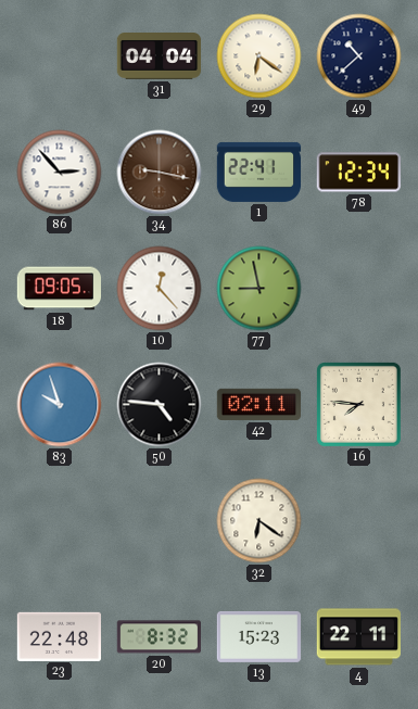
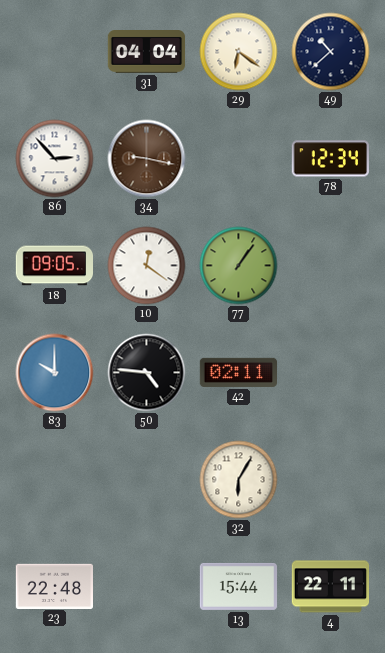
1: 22:41 -> none
10: 12:23 -> 12:21
77: 8:58 -> 1:06
83: 9:57 -> 10:00
16: 7:46 -> none
32: 6:21 -> 6:05
20: 8:32 -> none
13: 15:23 -> 15:44
